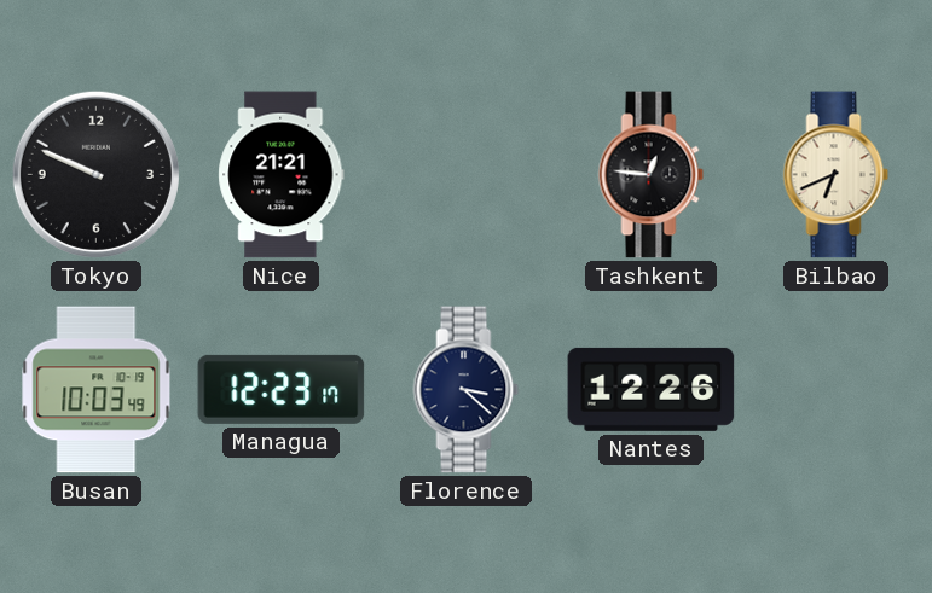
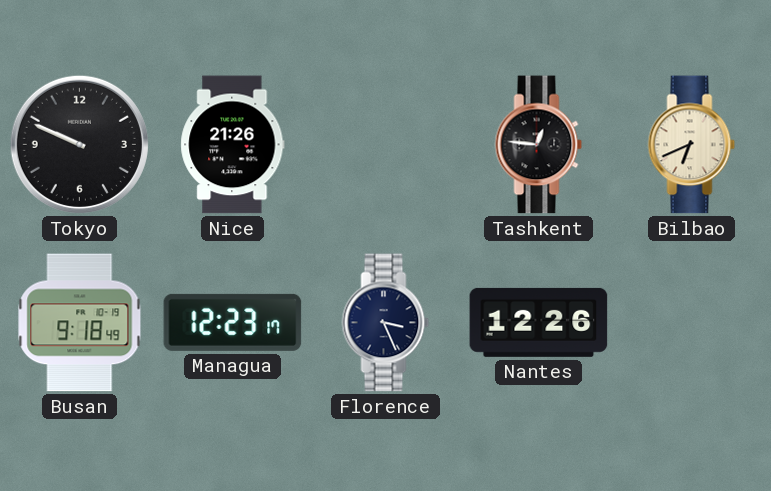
Nice: 21:21 -> 21:26
Busan: 10:03 -> 9:18
Florence: 3:22 -> 3:26
